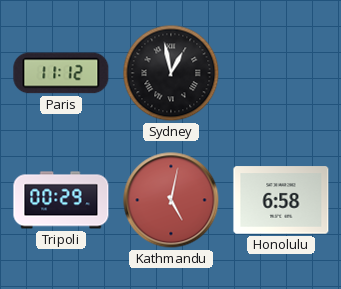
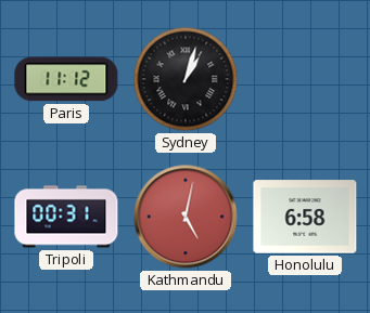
Sydney: 12:58 -> 1:03
Tripoli: 00:29 -> 00:31
